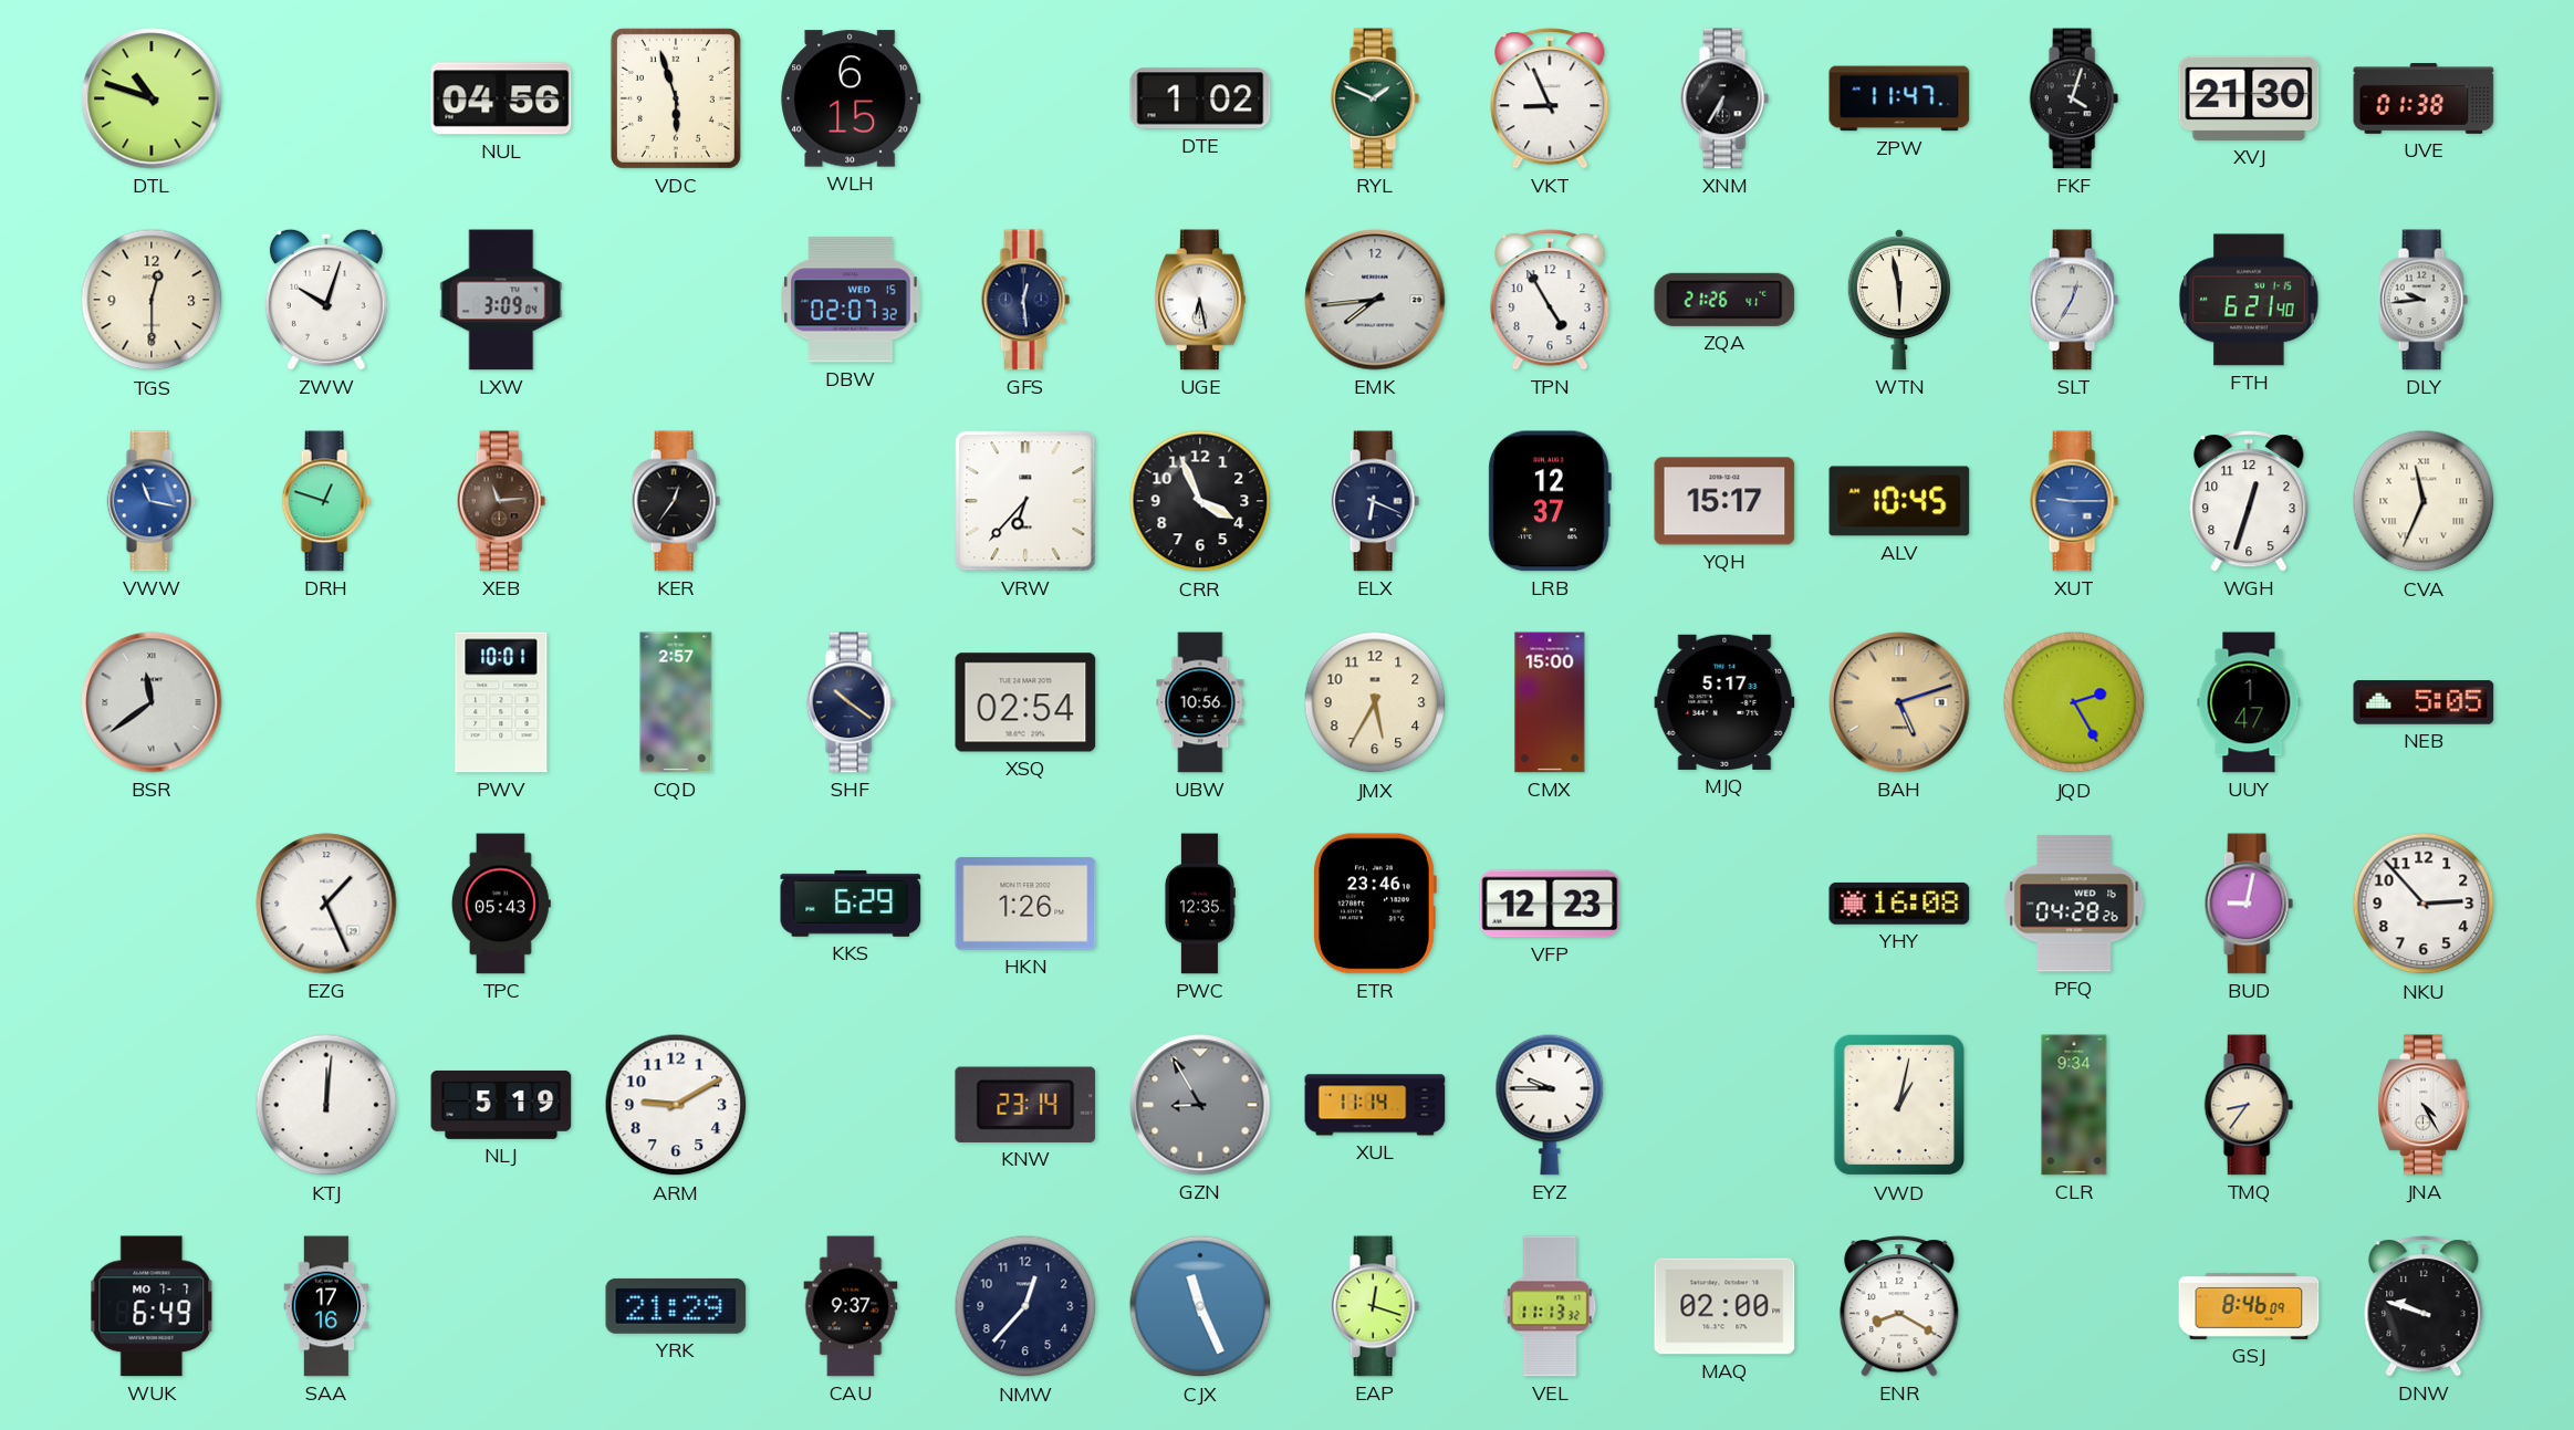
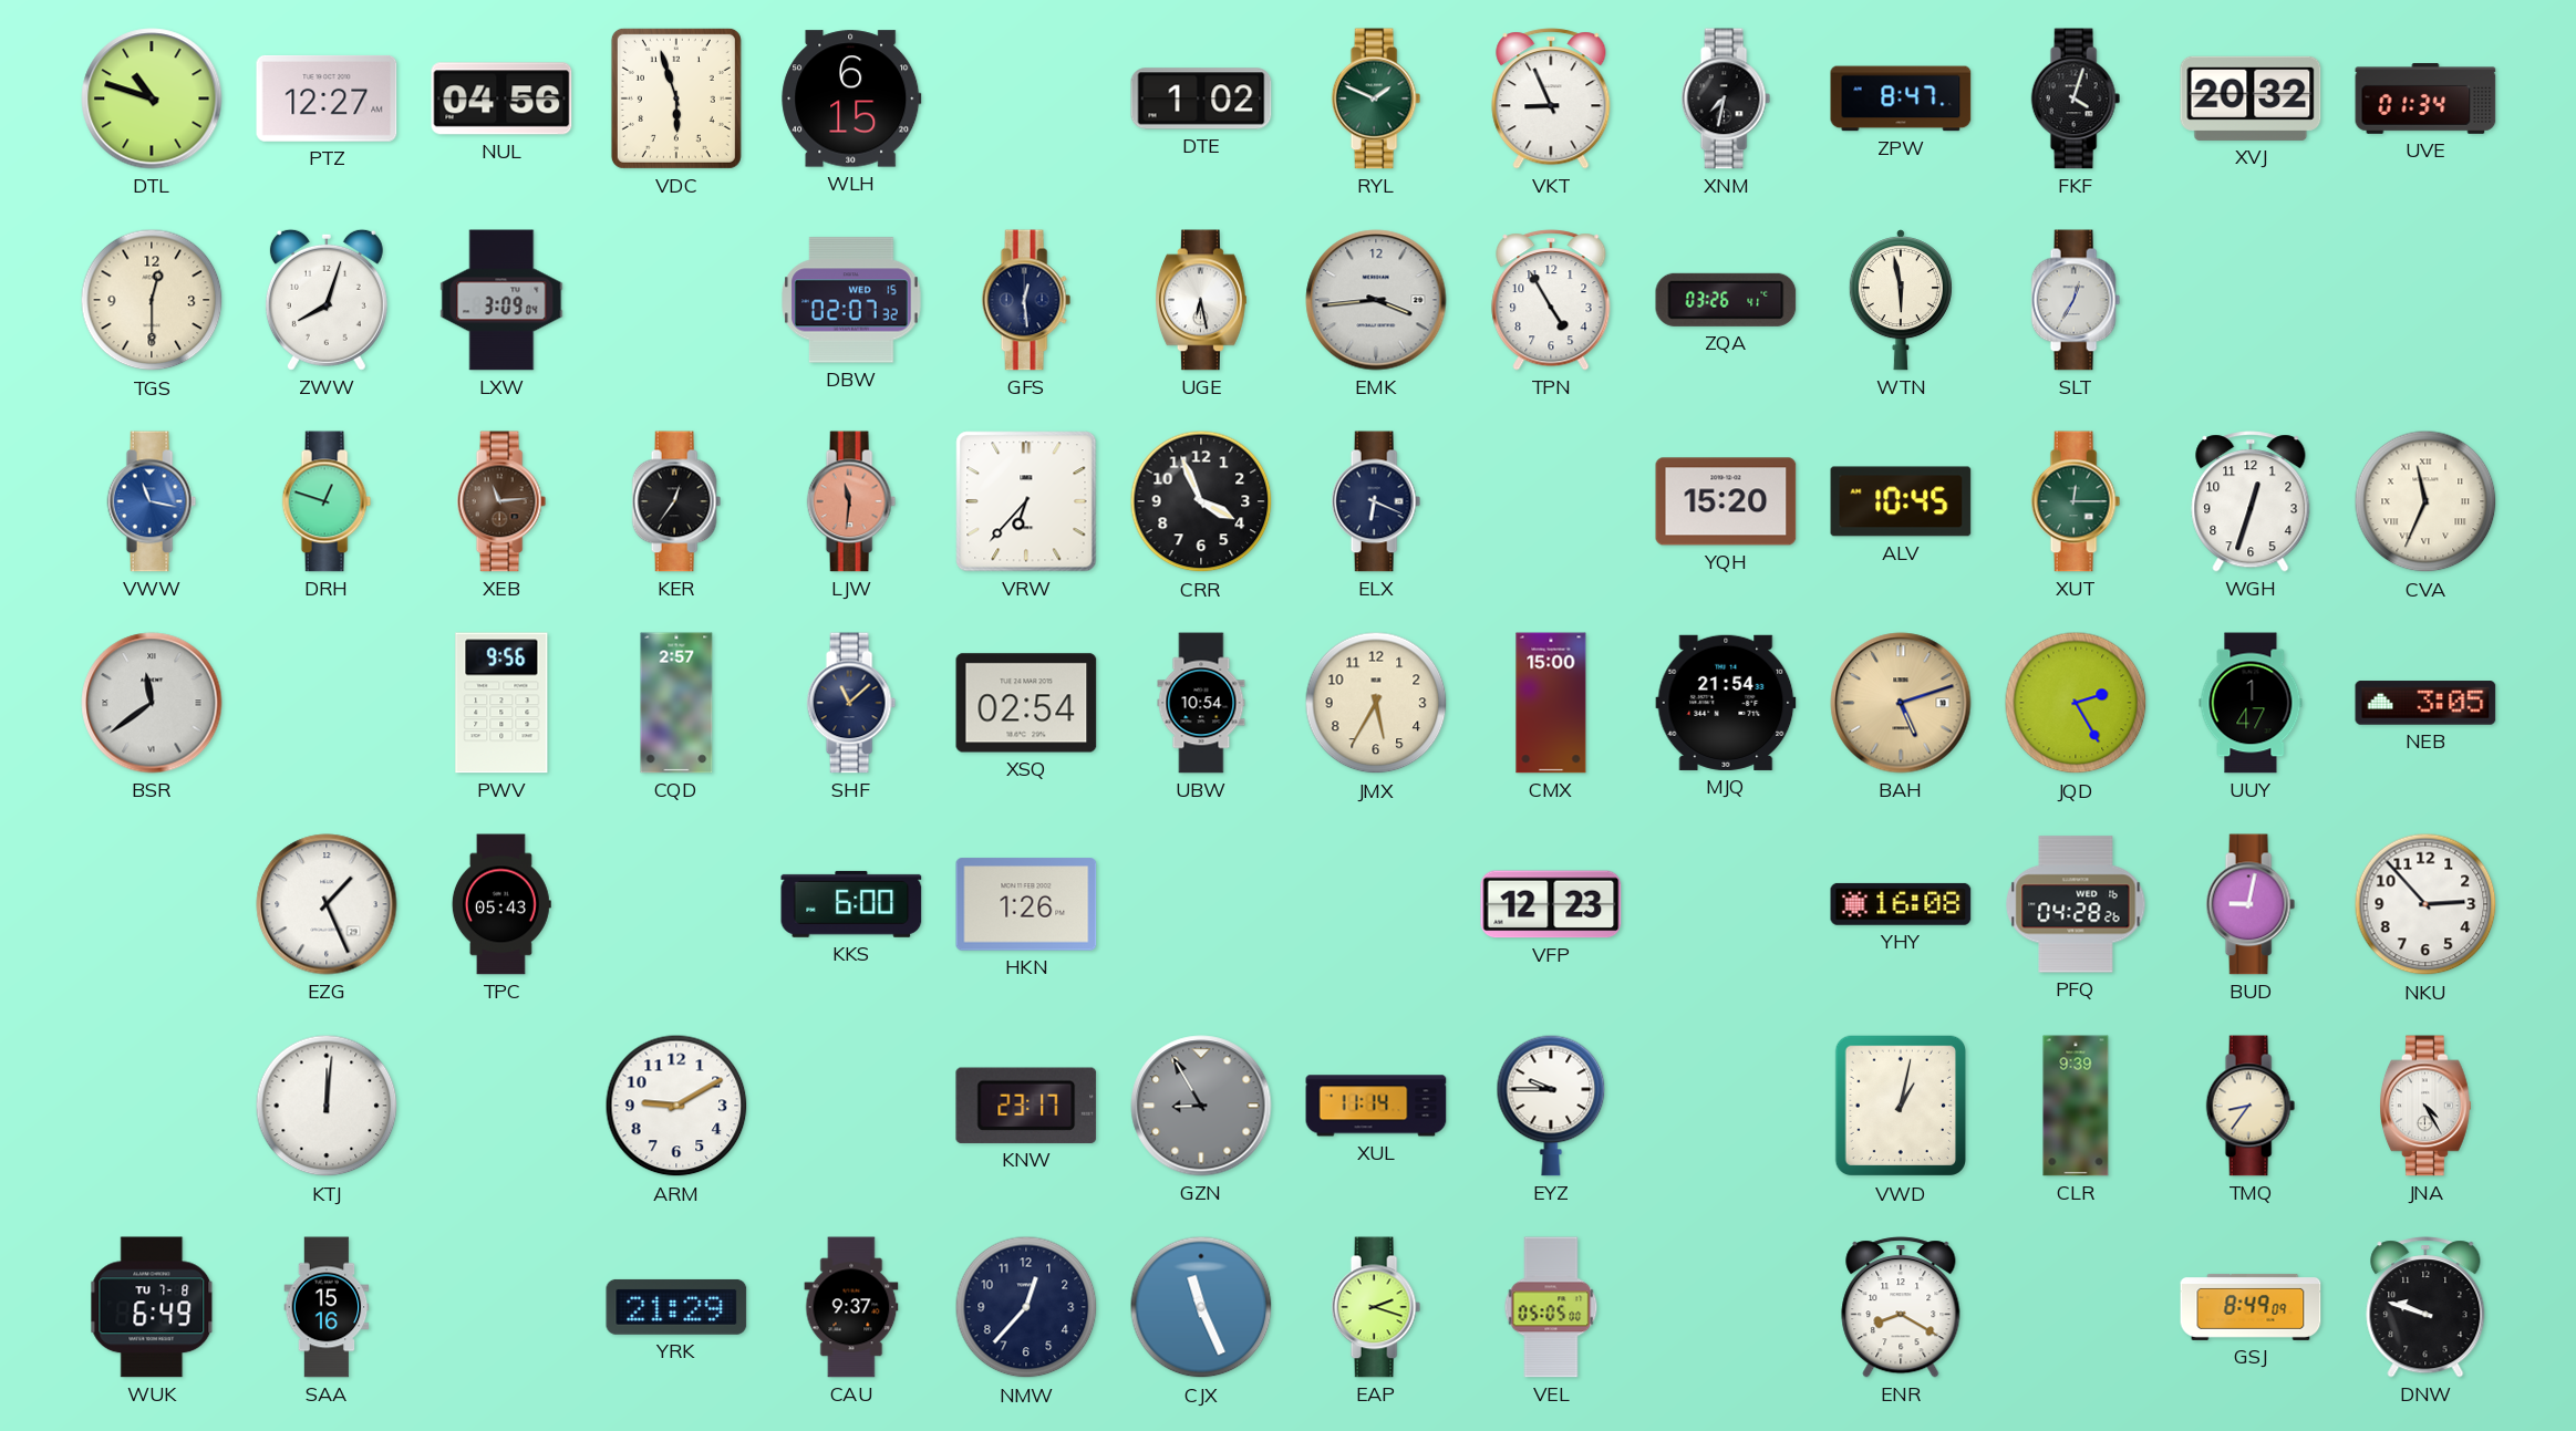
PTZ: none -> 12:27
XNM: 6:35 -> 7:32
ZPW: 11:47 -> 8:47
XVJ: 21:30 -> 20:32
UVE: 01:38 -> 01:34
ZWW: 10:03 -> 8:03
EMK: 7:44 -> 3:44
ZQA: 21:26 -> 03:26
FTH: 6:21 -> none
DLY: 9:44 -> none
LJW: none -> 11:31
LRB: 12:37 -> none
YQH: 15:17 -> 15:20
XUT: 9:15 -> 12:15
XUT dial: blue -> green
PWV: 10:01 -> 9:56
SHF: 10:21 -> 11:08
UBW: 10:56 -> 10:54
MJQ: 5:17 -> 21:54
NEB: 5:05 -> 3:05
KKS: 6:29 -> 6:00
PWC: 12:35 -> none
ETR: 23:46 -> none
NLJ: 5:19 -> none
KNW: 23:14 -> 23:17
CLR: 9:34 -> 9:39
WUK date: MO 7-7 -> TU 7-8
SAA: 17:16 -> 15:16
EAP: 12:18 -> 2:18
VEL: 11:13 -> 05:05
MAQ: 02:00 -> none
GSJ: 8:46 -> 8:49
